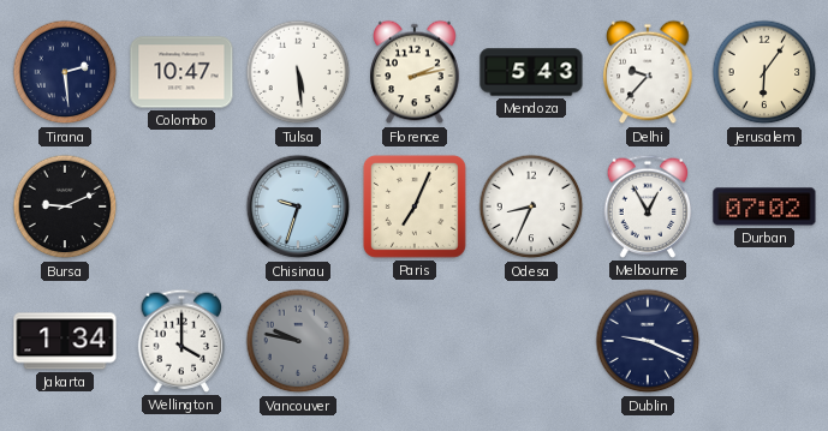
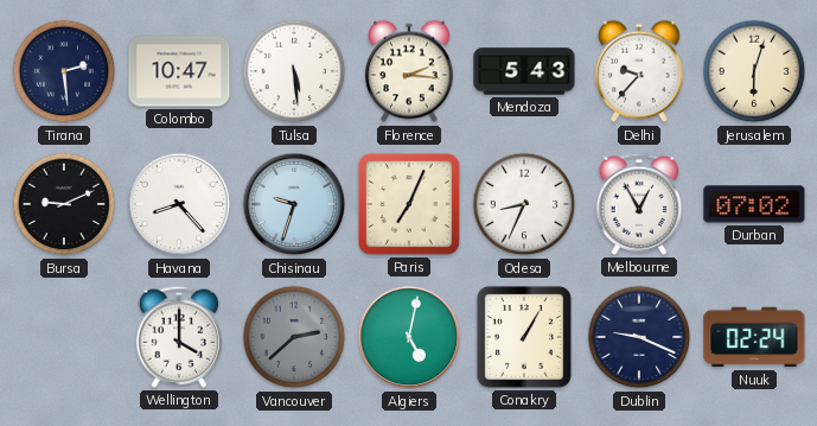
Florence: 2:13 -> 2:16
Jerusalem: 6:06 -> 6:03
Havana: none -> 8:23
Jakarta: 1:34 -> none
Vancouver: 9:47 -> 2:38
Algiers: none -> 5:02
Conakry: none -> 1:05
Nuuk: none -> 02:24
